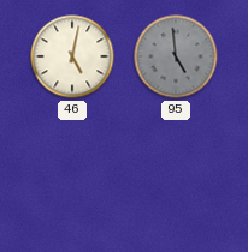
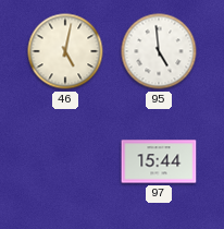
95 dial: grey -> white
97: none -> 15:44
